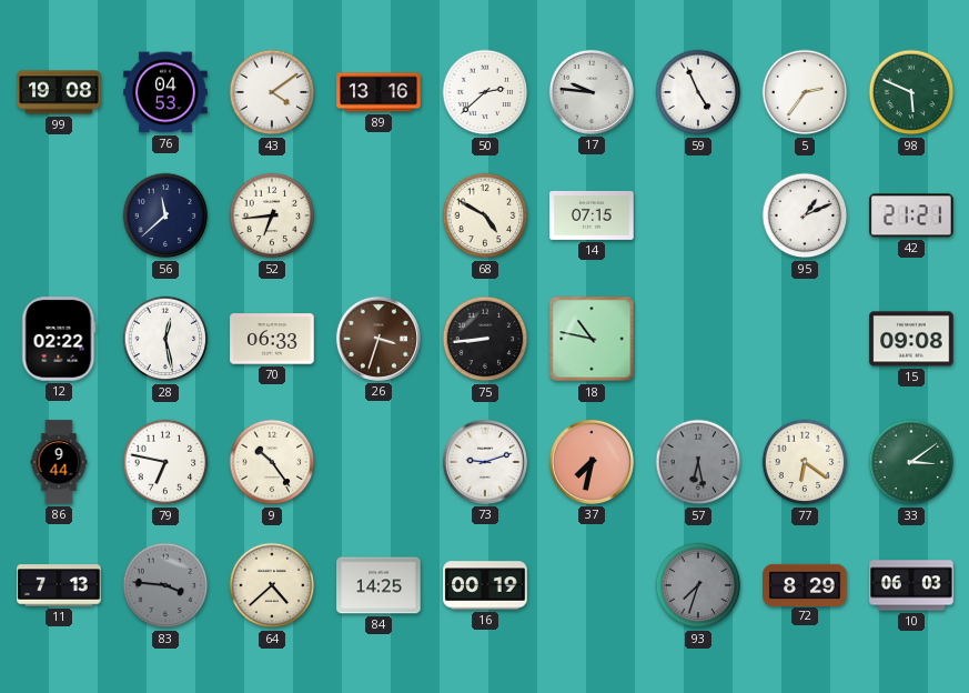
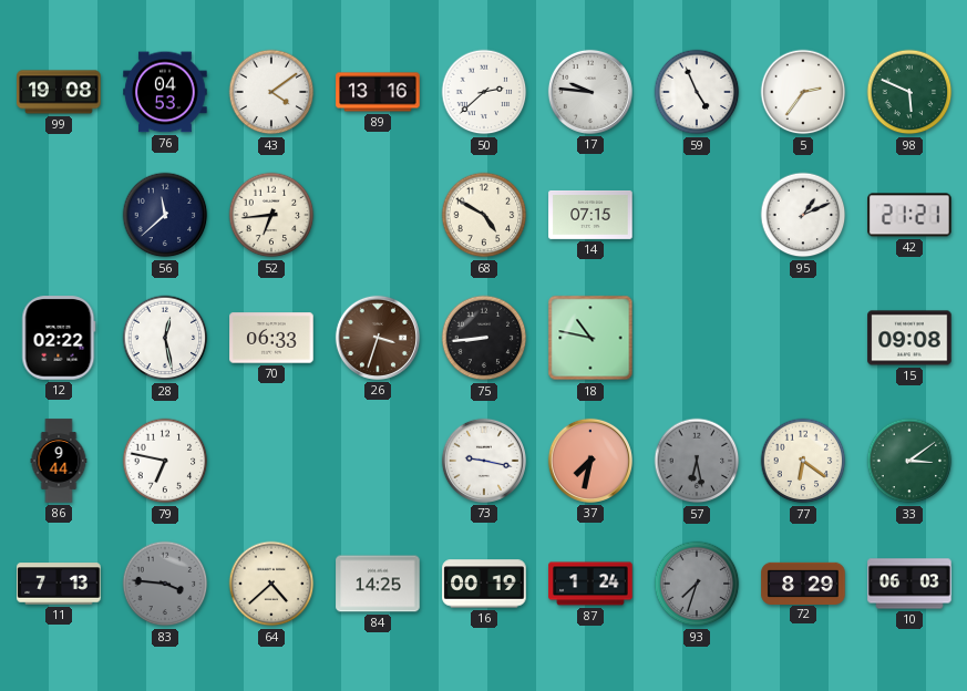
9: 10:24 -> none
73: 9:12 -> 9:17
87: none -> 1:24
